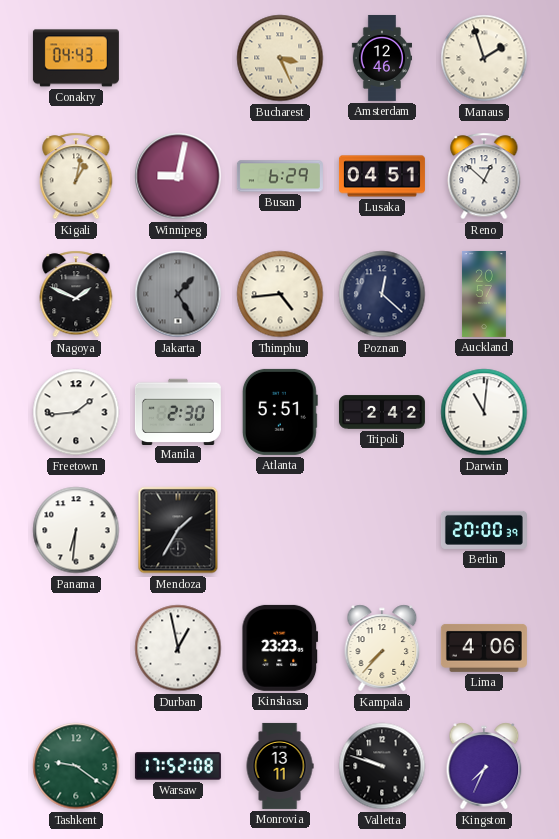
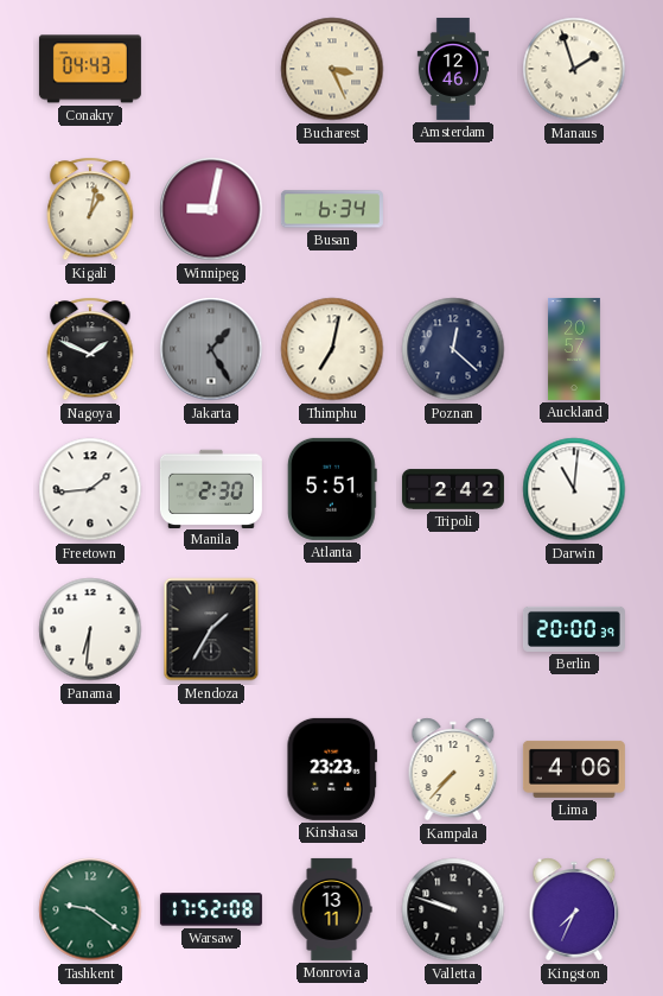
Busan: 6:29 -> 6:34
Lusaka: 04:51 -> none
Reno: 12:52 -> none
Thimphu: 4:44 -> 7:02
Durban: 12:58 -> none
